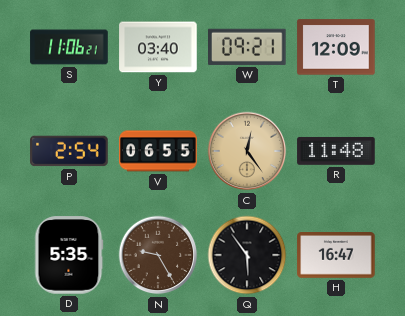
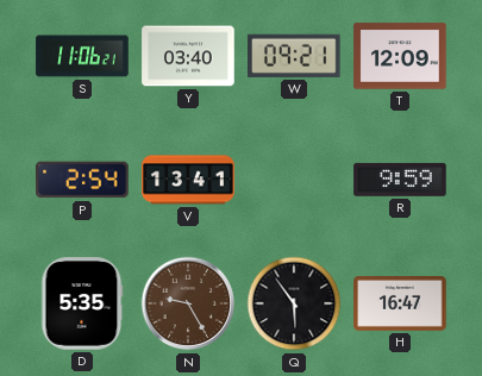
V: 06:55 -> 13:41
C: 12:24 -> none
R: 11:48 -> 9:59
